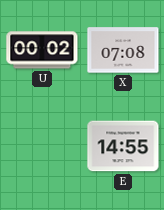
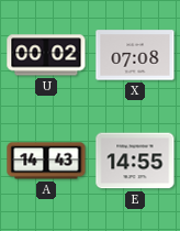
A: none -> 14:43
